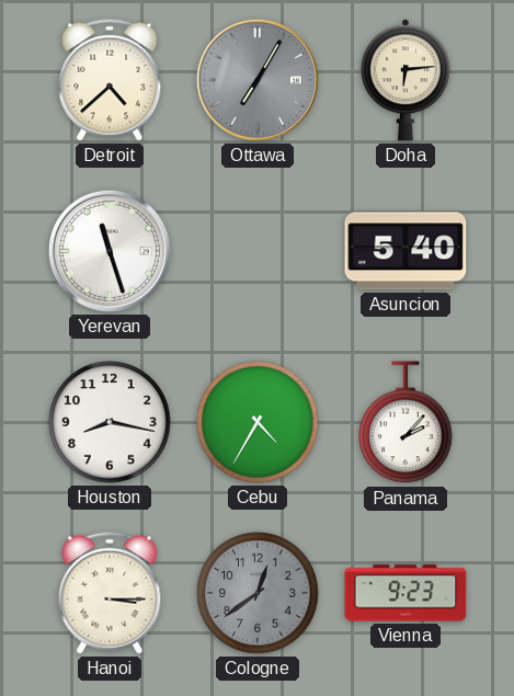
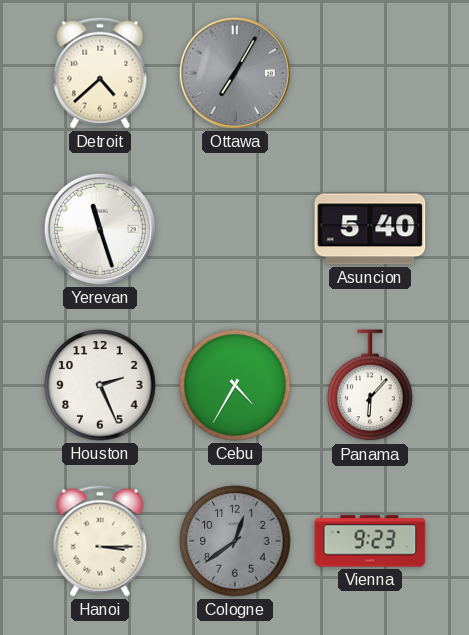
Doha: 6:14 -> none
Houston: 8:17 -> 2:26
Panama: 2:07 -> 6:07
